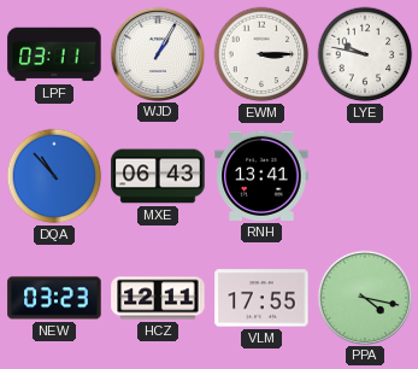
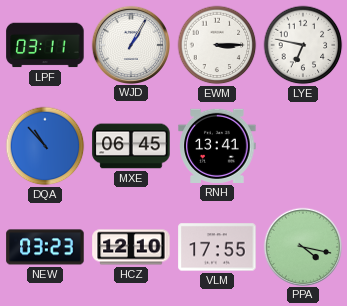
LYE: 9:47 -> 6:47
MXE: 06:43 -> 06:45
HCZ: 12:11 -> 12:10
